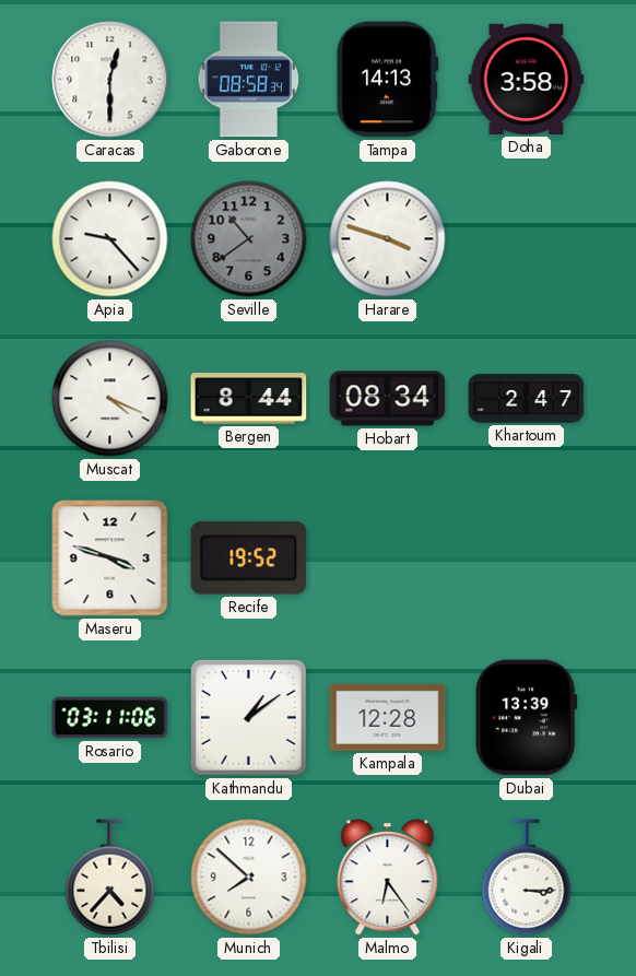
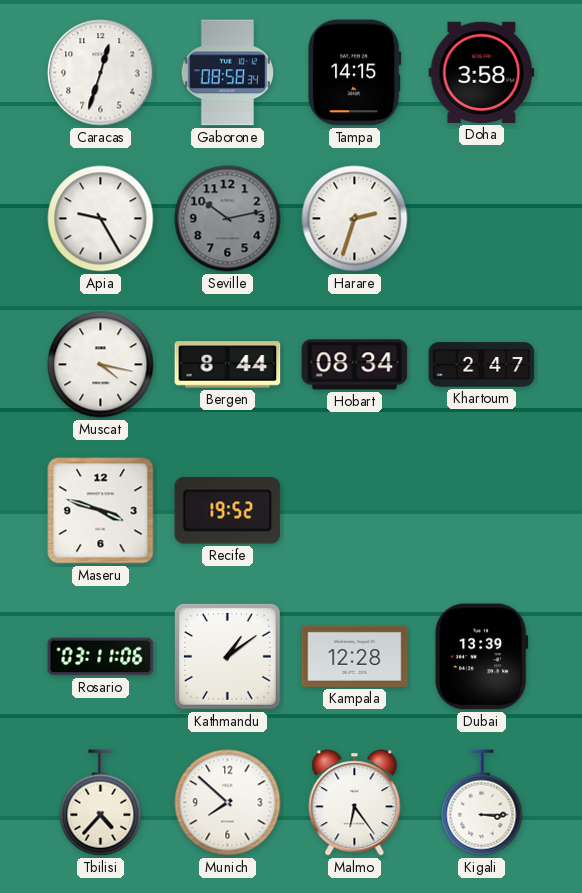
Caracas: 12:30 -> 12:33
Tampa: 14:13 -> 14:15
Apia: 9:23 -> 9:25
Seville: 10:39 -> 10:13
Harare: 3:48 -> 2:33
Muscat: 4:19 -> 4:17
